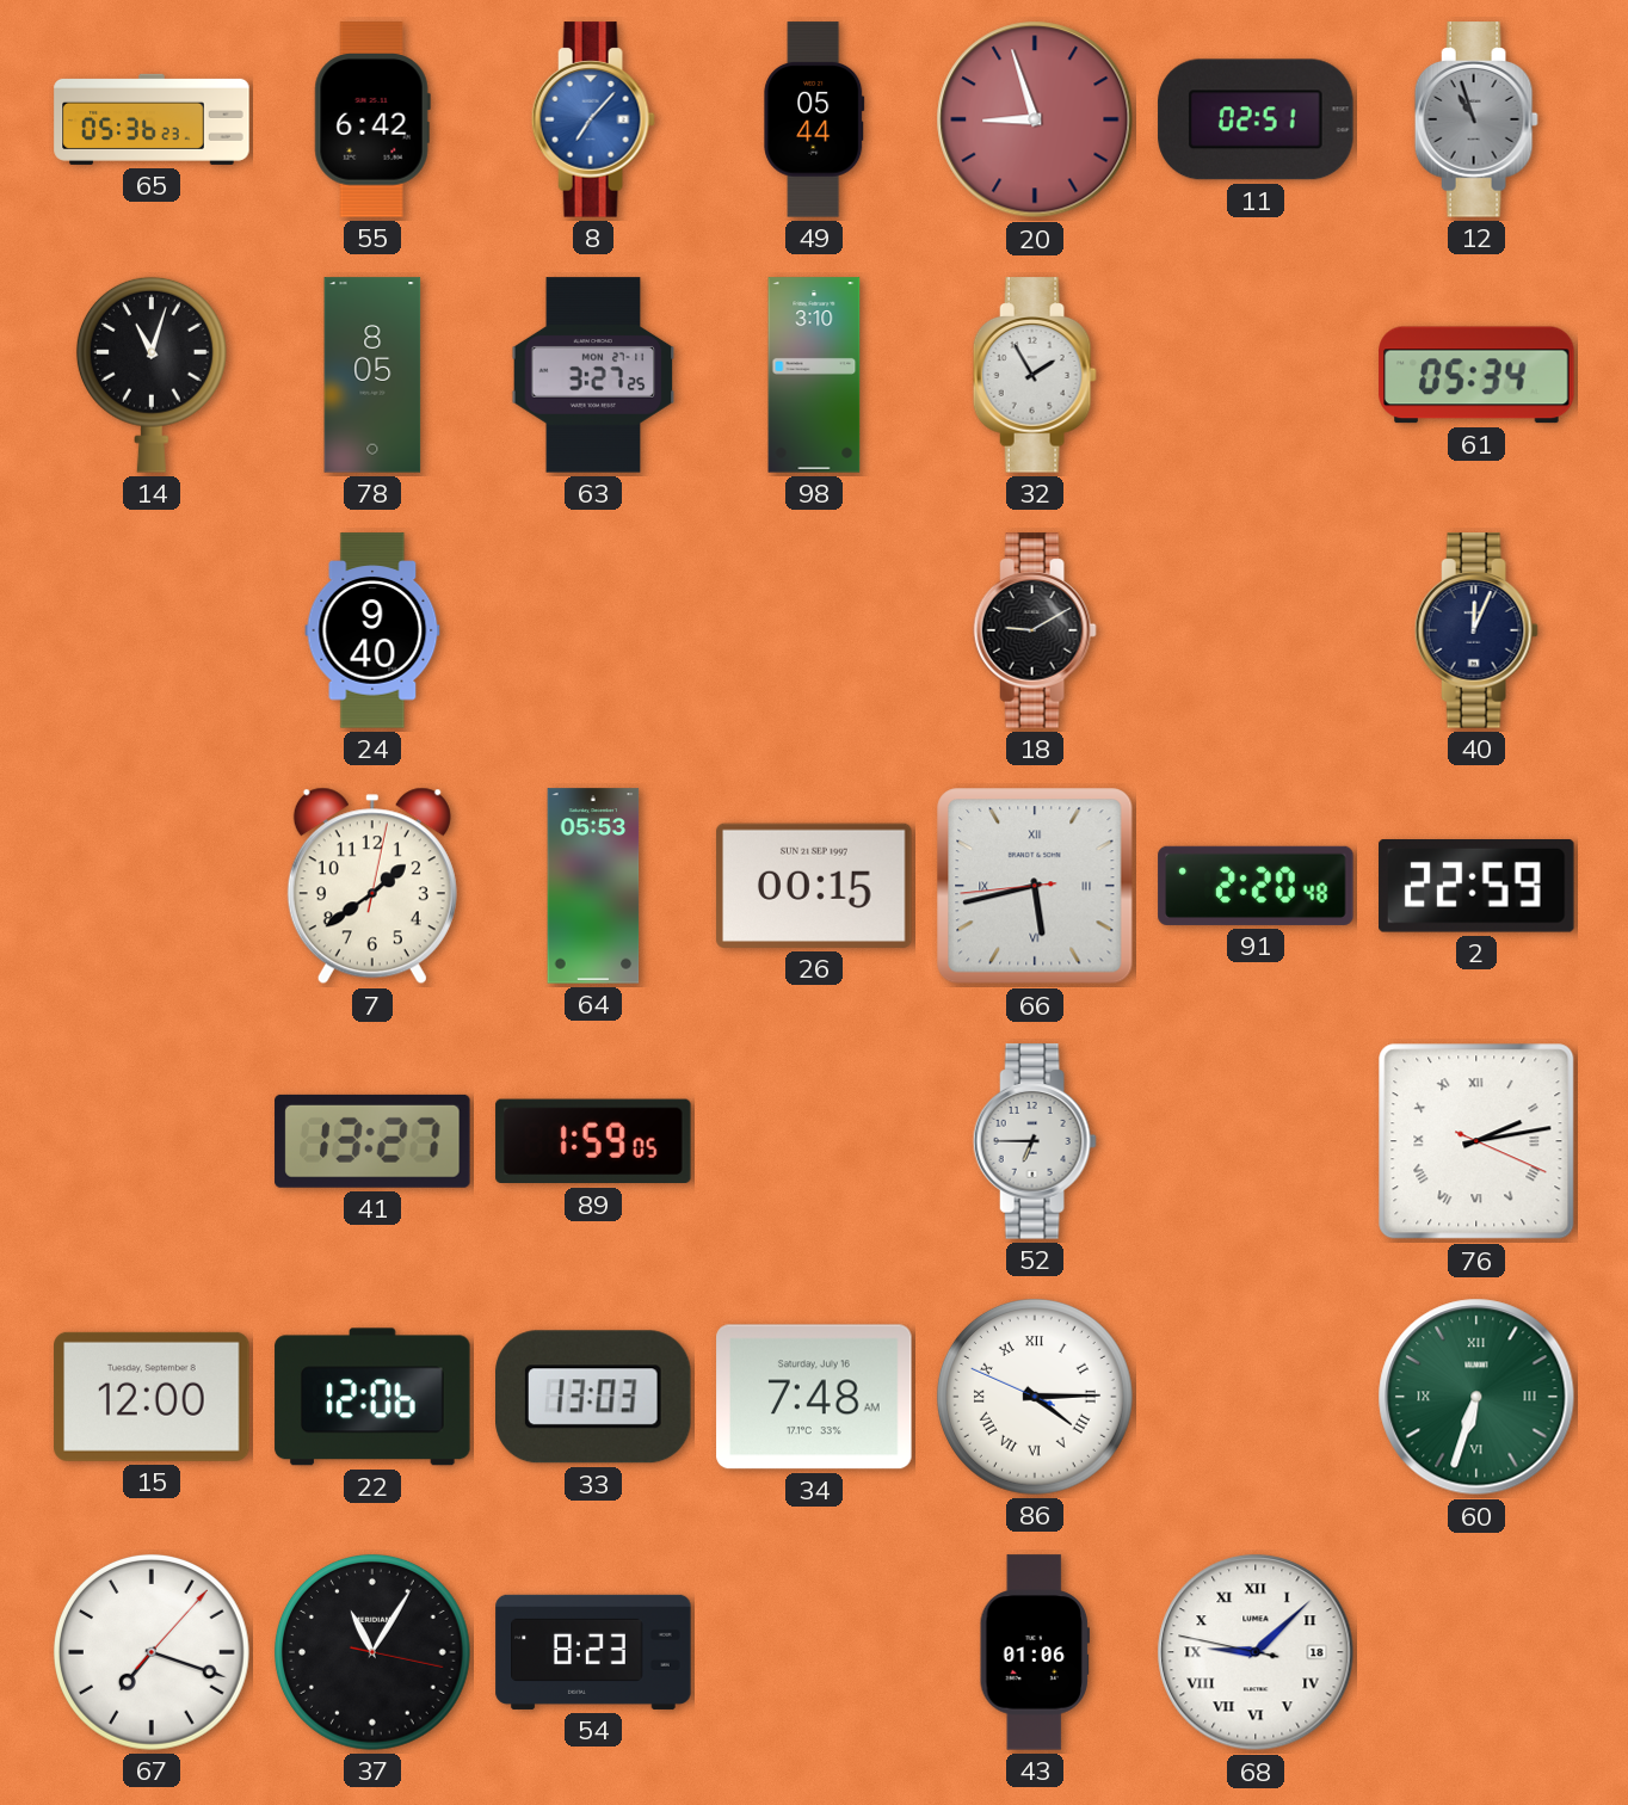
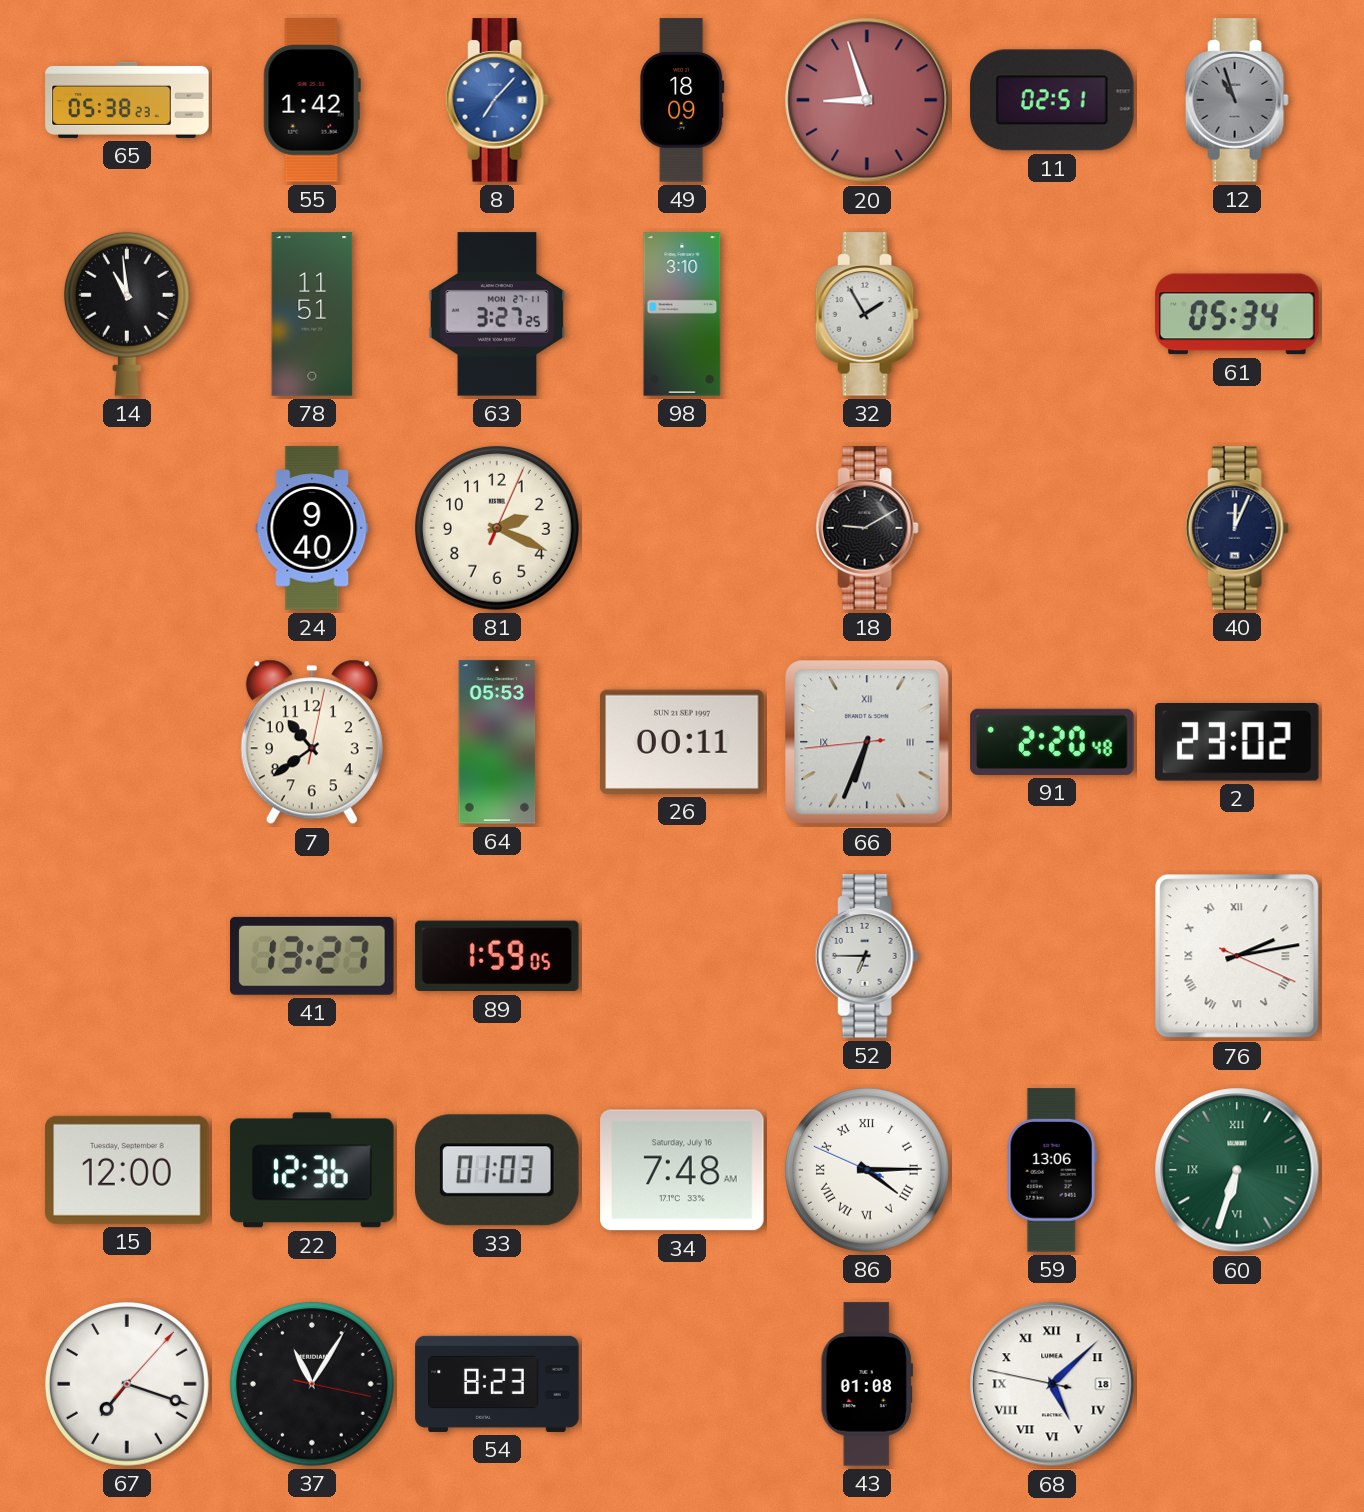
65: 05:36 -> 05:38
55: 6:42 -> 1:42
49: 05:44 -> 18:09
14: 11:03 -> 10:59
78: 8:05 -> 11:51
81: none -> 2:19
7: 1:39 -> 10:39
26: 00:15 -> 00:11
66: 5:42 -> 6:33
2: 22:59 -> 23:02
22: 12:06 -> 12:36
33: 13:03 -> 01:03
59: none -> 13:06
43: 01:06 -> 01:08
68: 9:07 -> 5:07
